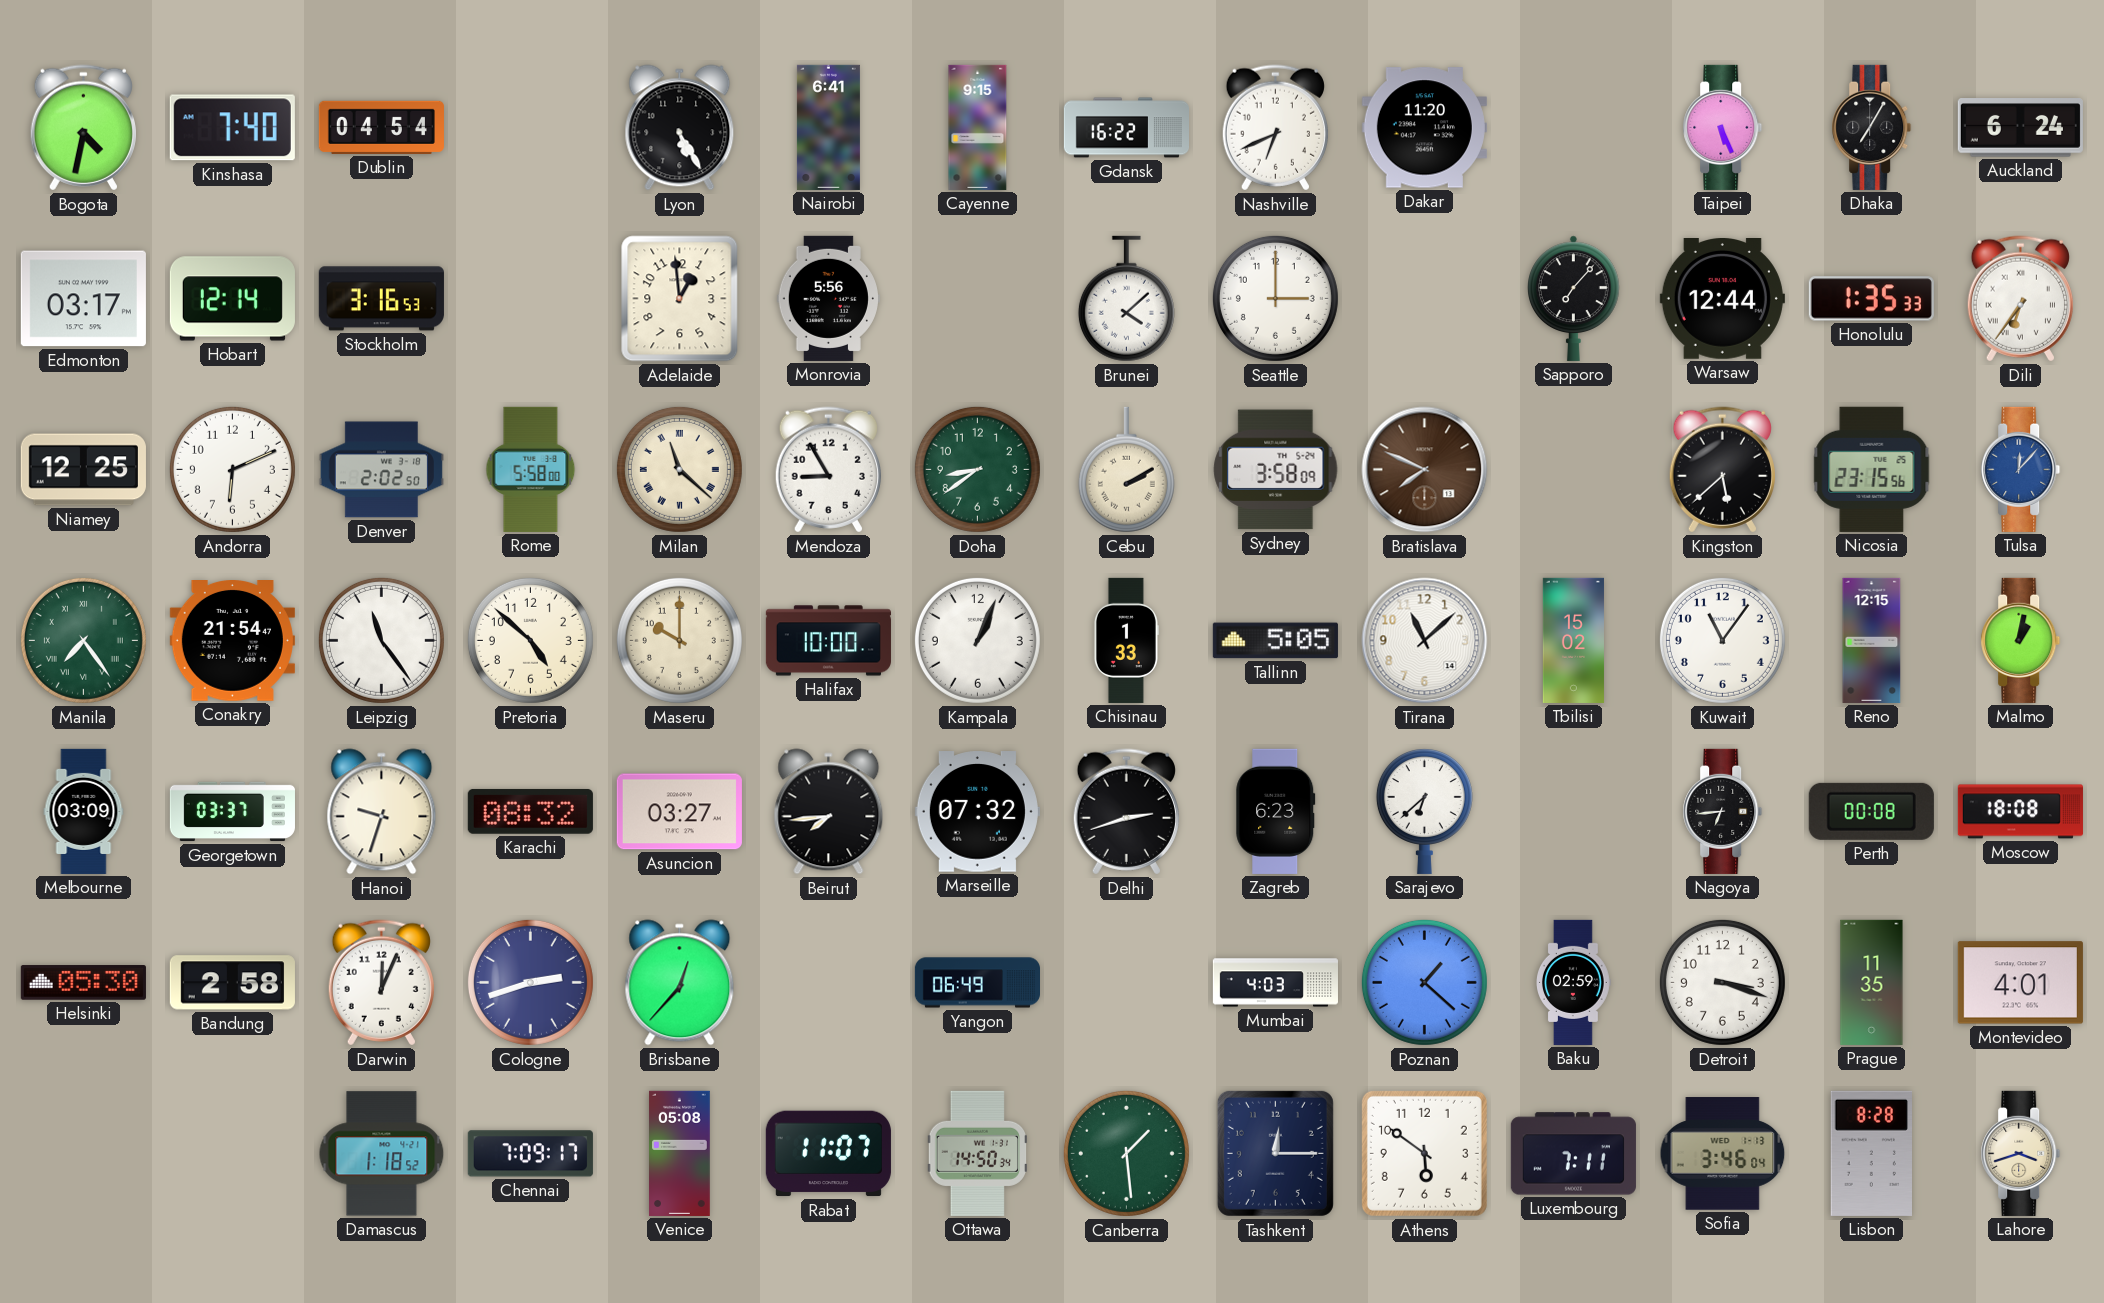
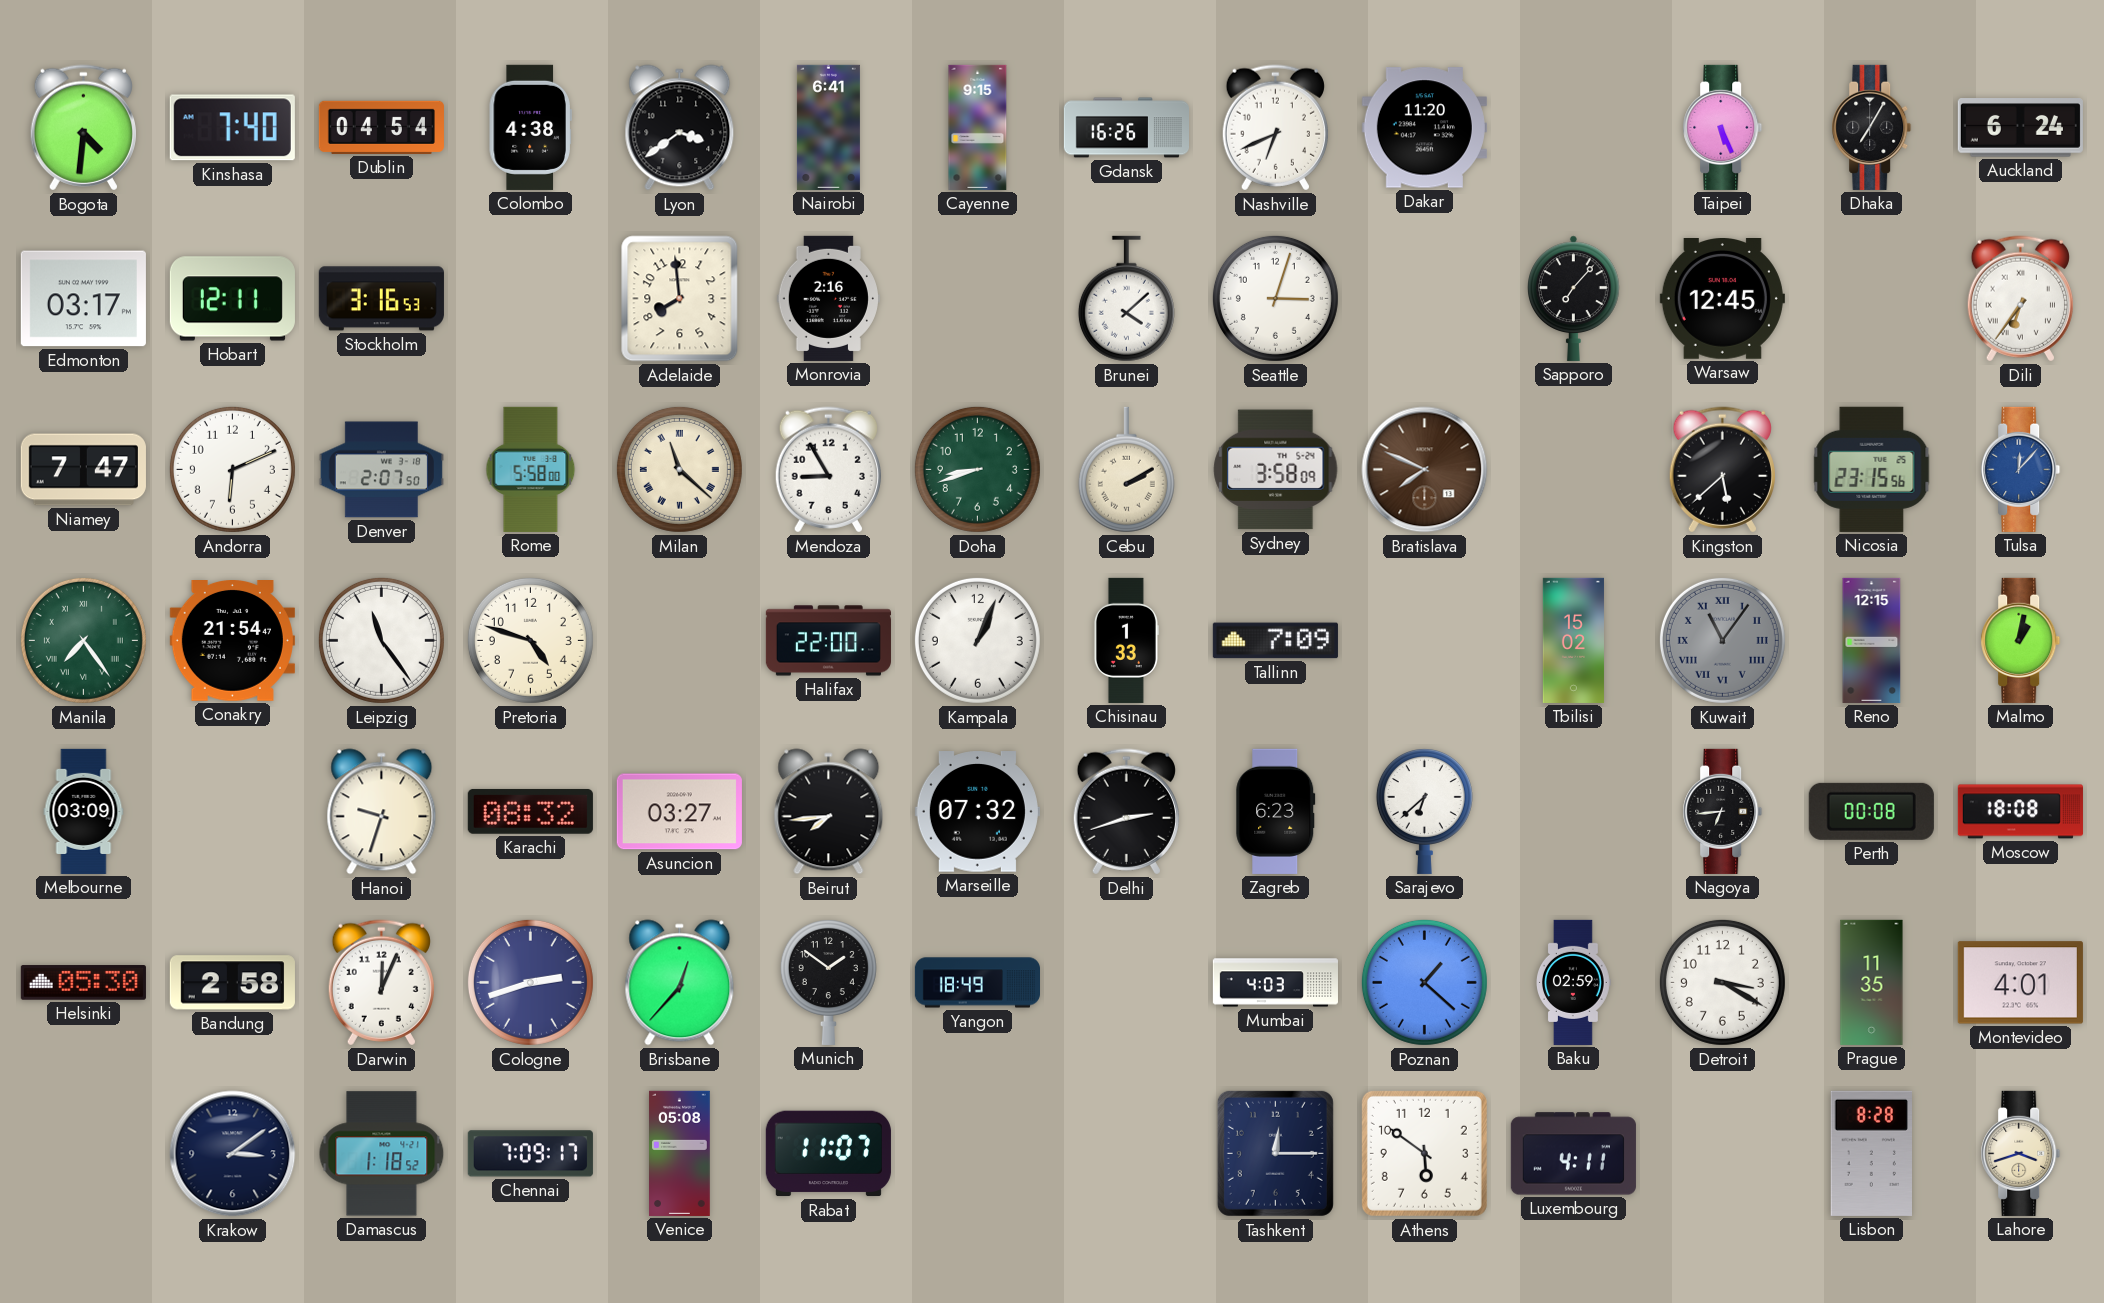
Bogota: 4:32 -> 4:31
Colombo: none -> 4:38
Lyon: 5:25 -> 3:39
Gdansk: 16:22 -> 16:26
Hobart: 12:14 -> 12:11
Adelaide: 12:59 -> 7:59
Monrovia: 5:56 -> 2:16
Seattle: 3:00 -> 3:03
Warsaw: 12:44 -> 12:45
Honolulu: 1:35 -> none
Niamey: 12:25 -> 7:47
Denver: 2:02 -> 2:07
Doha: 8:39 -> 8:42
Pretoria: 4:52 -> 4:48
Maseru: 10:00 -> none
Halifax: 10:00 -> 22:00
Tallinn: 5:05 -> 7:09
Tirana: 11:08 -> none
Kuwait dial: white -> grey
Kuwait numerals: Arabic -> Roman
Georgetown: 03:37 -> none
Munich: none -> 1:51
Yangon: 06:49 -> 18:49
Detroit: 3:18 -> 3:20
Krakow: none -> 3:09
Ottawa: 14:50 -> none
Canberra: 1:29 -> none
Luxembourg: 7:11 -> 4:11
Sofia: 3:46 -> none
